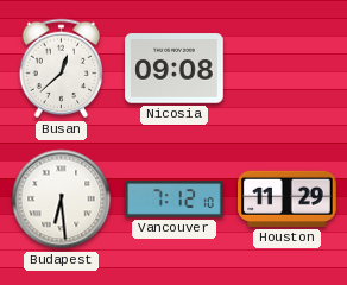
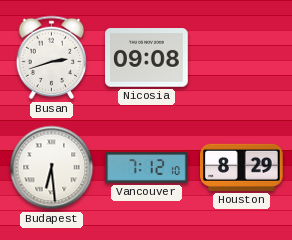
Busan: 12:38 -> 2:42
Houston: 11:29 -> 8:29
